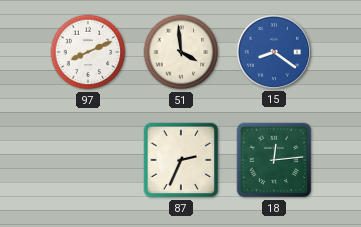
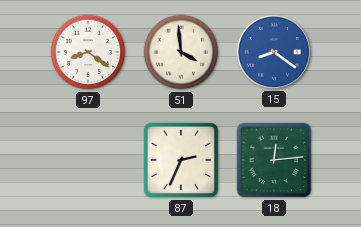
97: 8:11 -> 8:21
